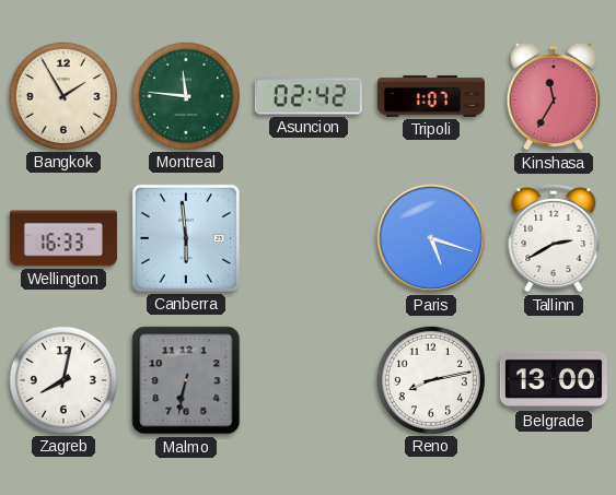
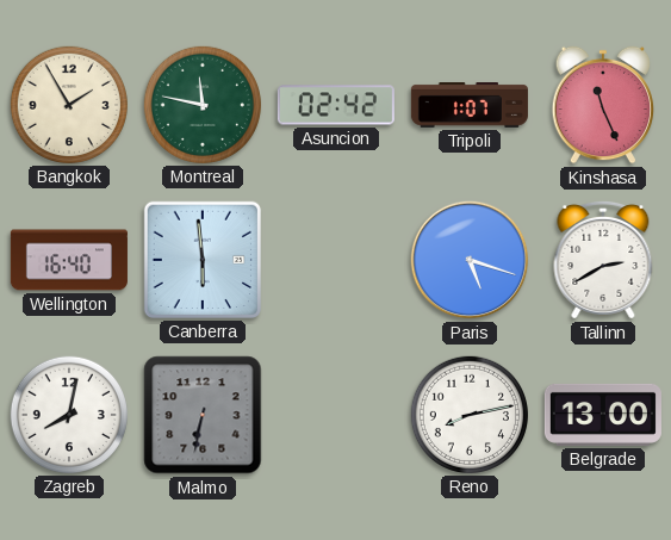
Montreal: 11:46 -> 11:47
Kinshasa: 11:35 -> 11:26
Wellington: 16:33 -> 16:40
